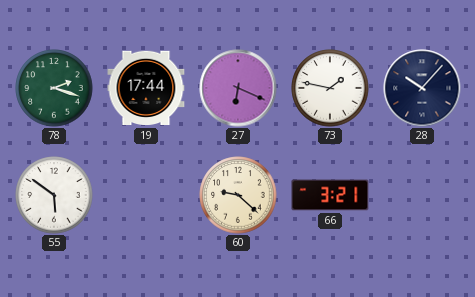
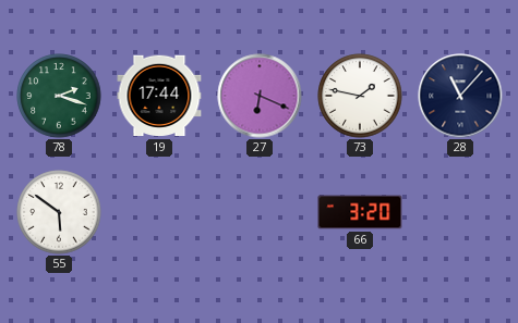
28: 10:07 -> 11:07
60: 9:22 -> none
66: 3:21 -> 3:20
